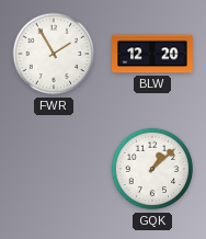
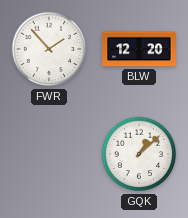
FWR: 1:55 -> 1:53
